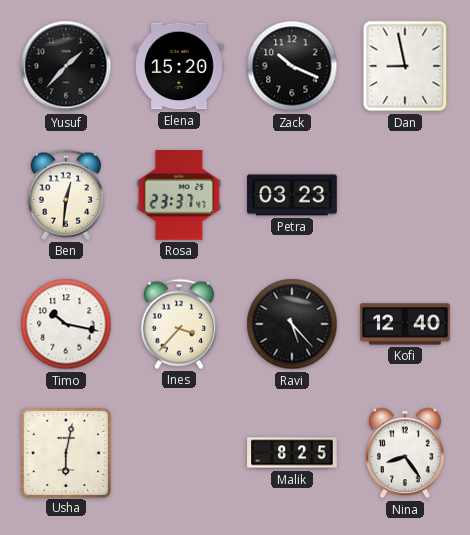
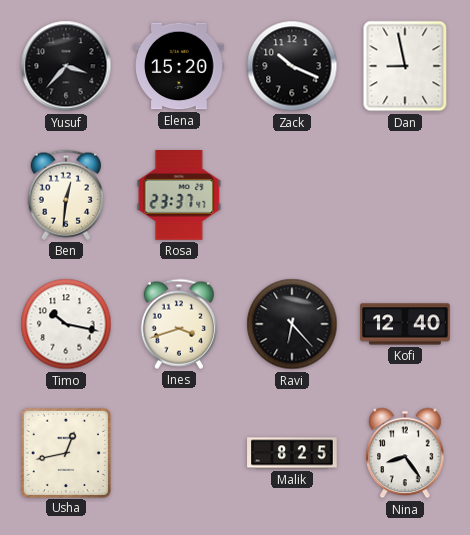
Yusuf: 1:37 -> 3:37
Petra: 03:23 -> none
Ines: 3:37 -> 3:42
Ravi: 5:23 -> 6:23
Usha: 6:02 -> 12:43
